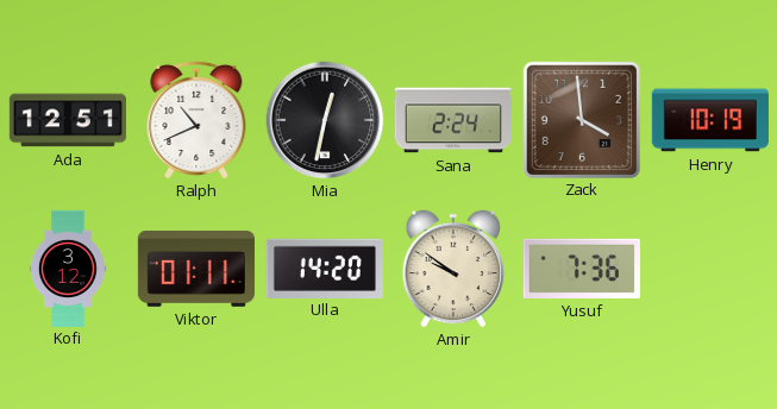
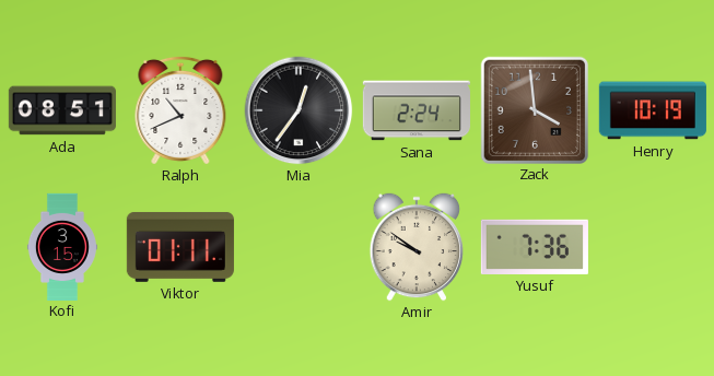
Ada: 12:51 -> 08:51
Mia: 12:32 -> 12:36
Kofi: 3:12 -> 3:15
Ulla: 14:20 -> none
